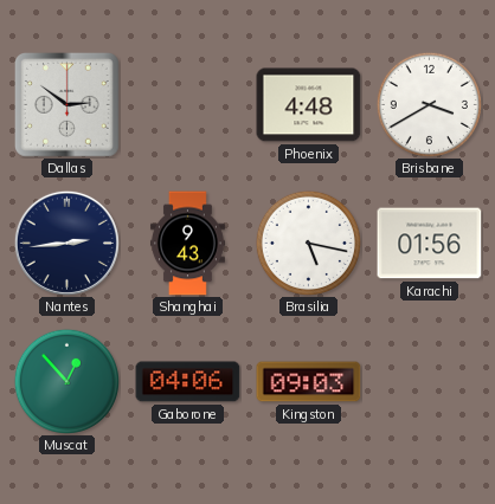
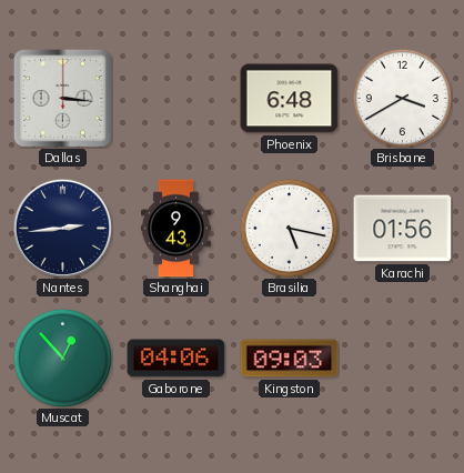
Dallas: 2:51 -> 3:16
Phoenix: 4:48 -> 6:48
